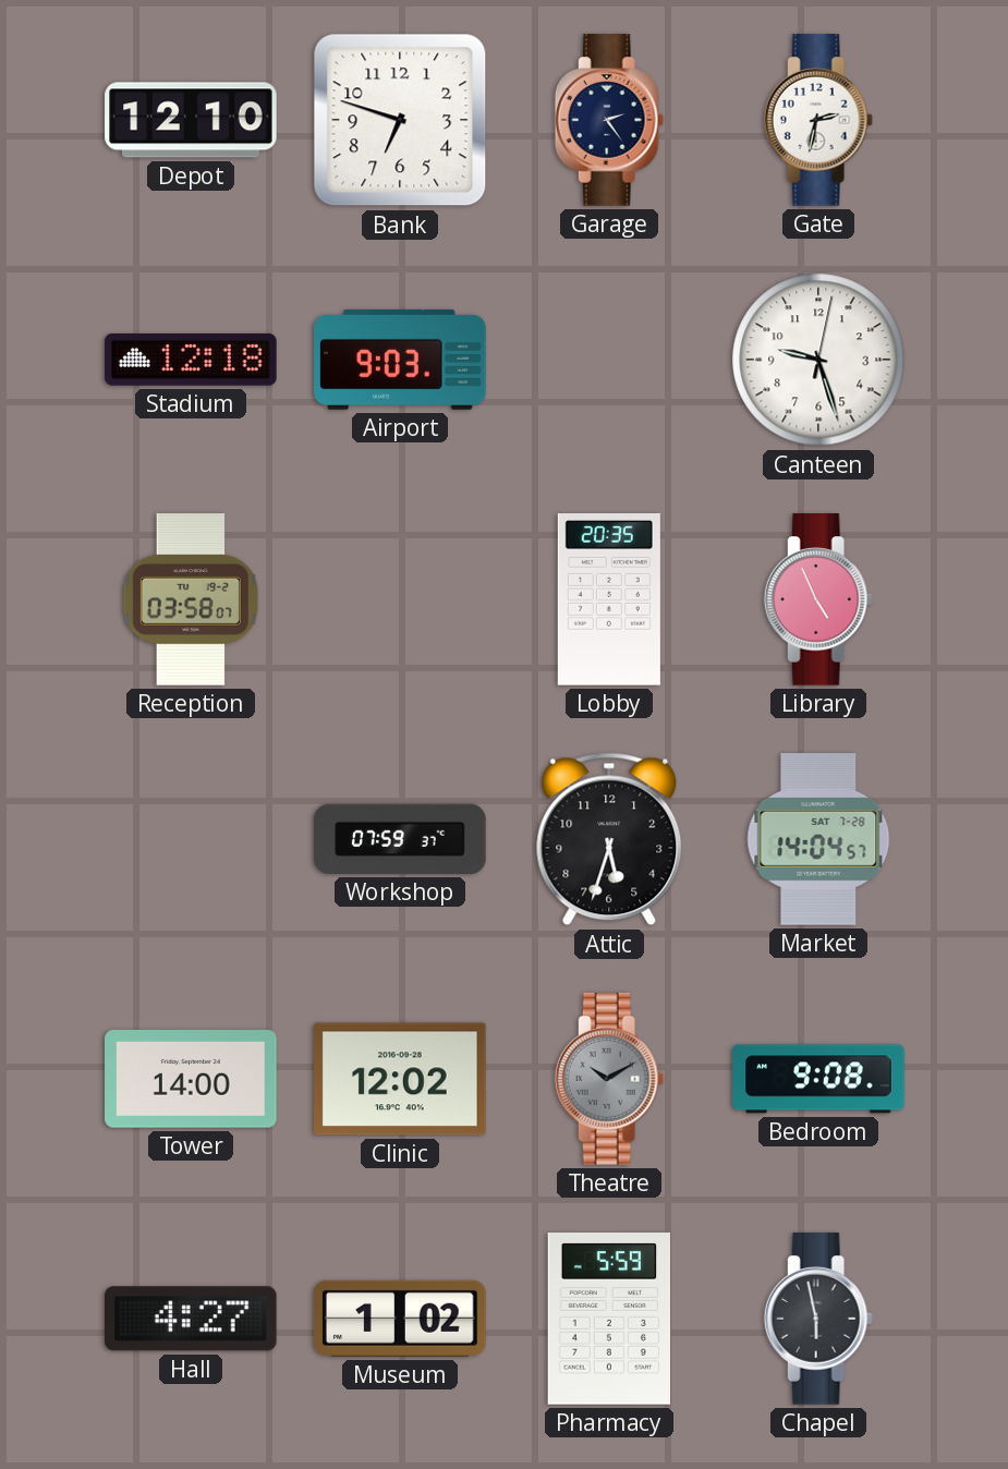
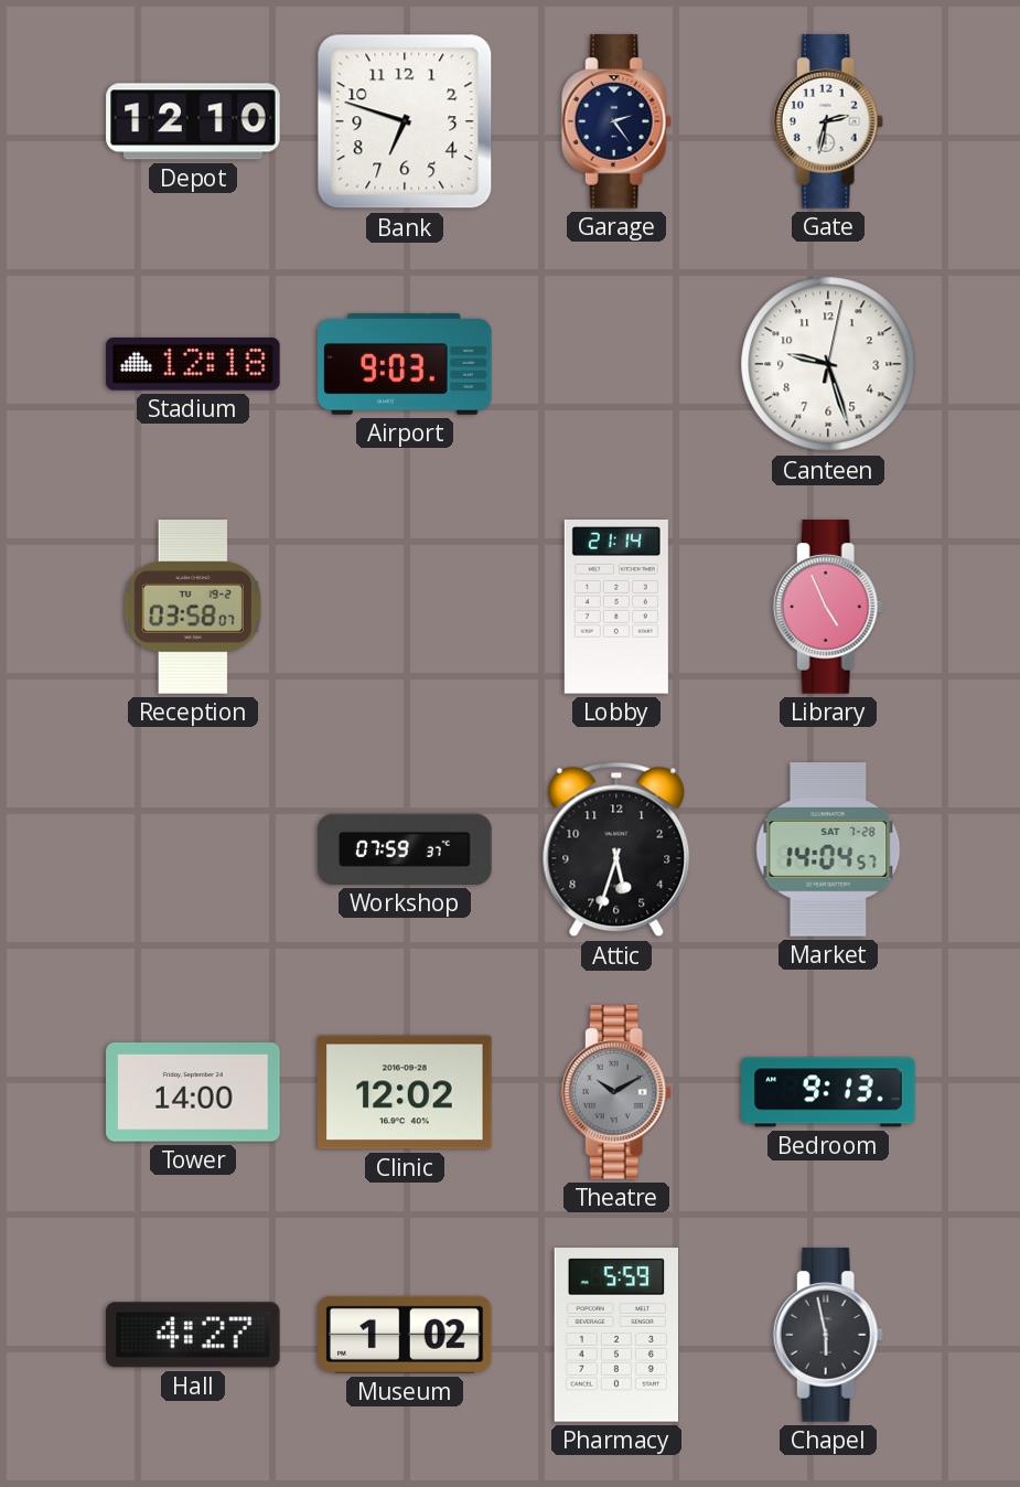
Lobby: 20:35 -> 21:14
Bedroom: 9:08 -> 9:13
